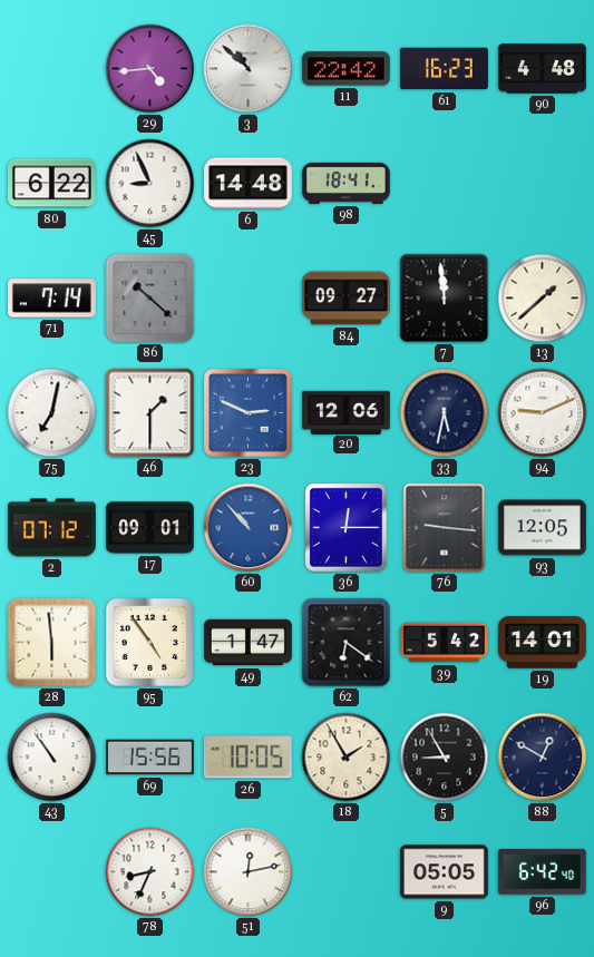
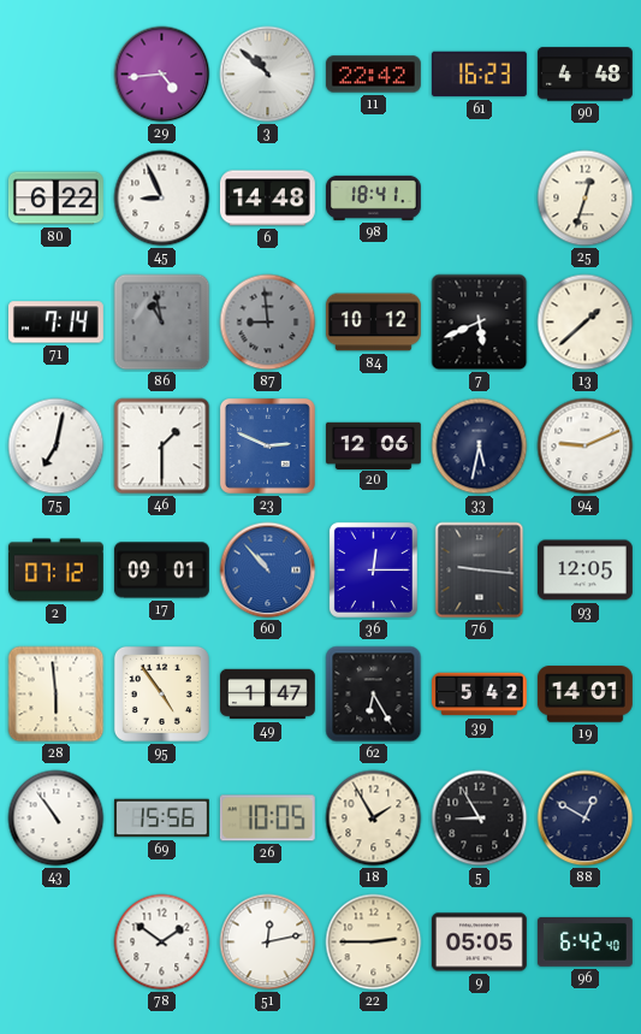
25: none -> 12:33
86: 10:22 -> 10:58
87: none -> 8:59
84: 09:27 -> 10:12
7: 11:59 -> 5:41
62: 6:21 -> 6:25
78: 8:34 -> 1:51
22: none -> 2:45
